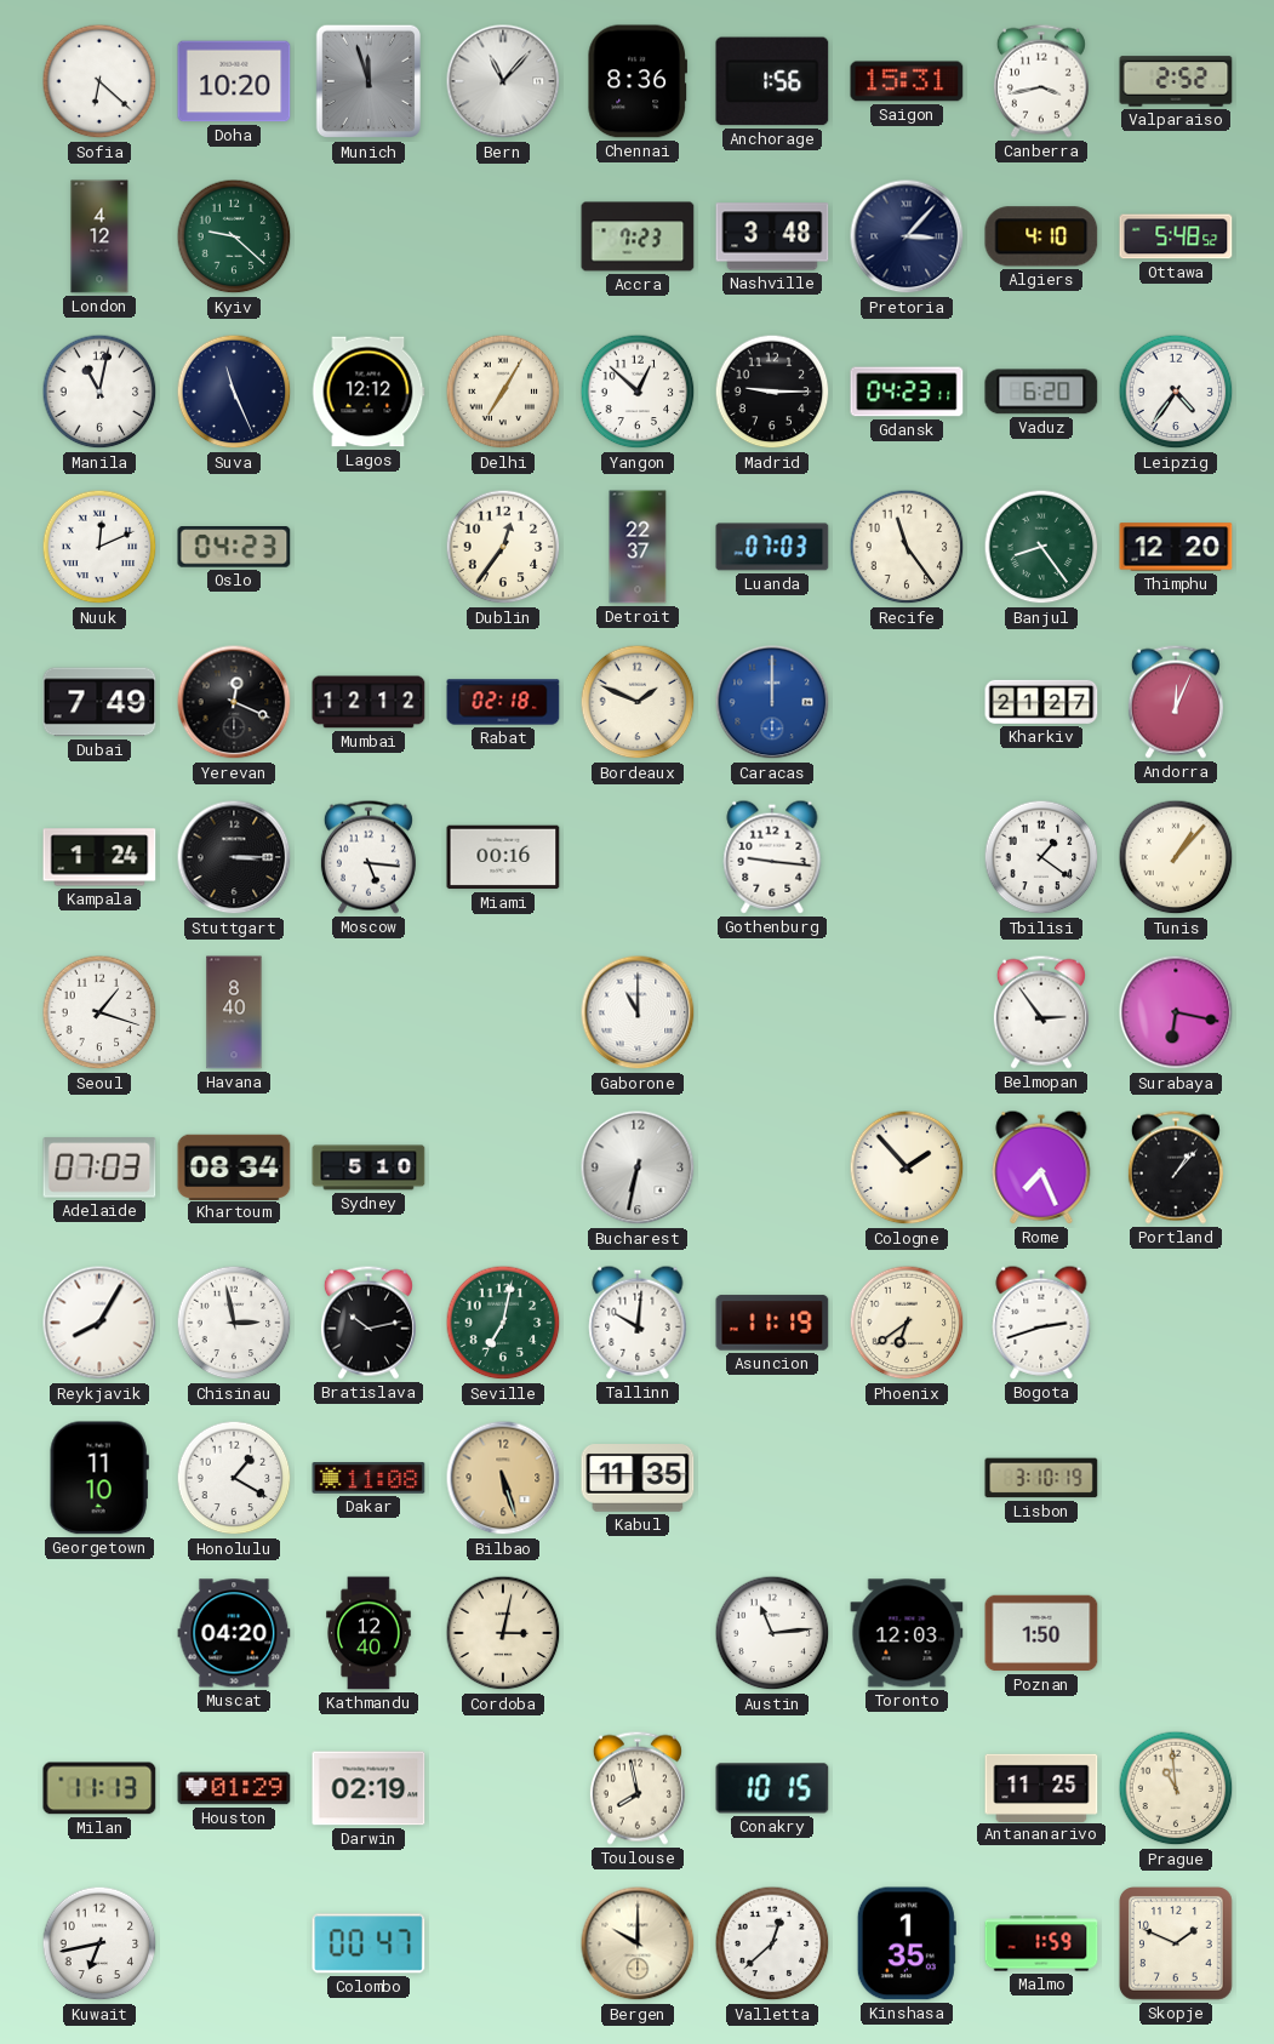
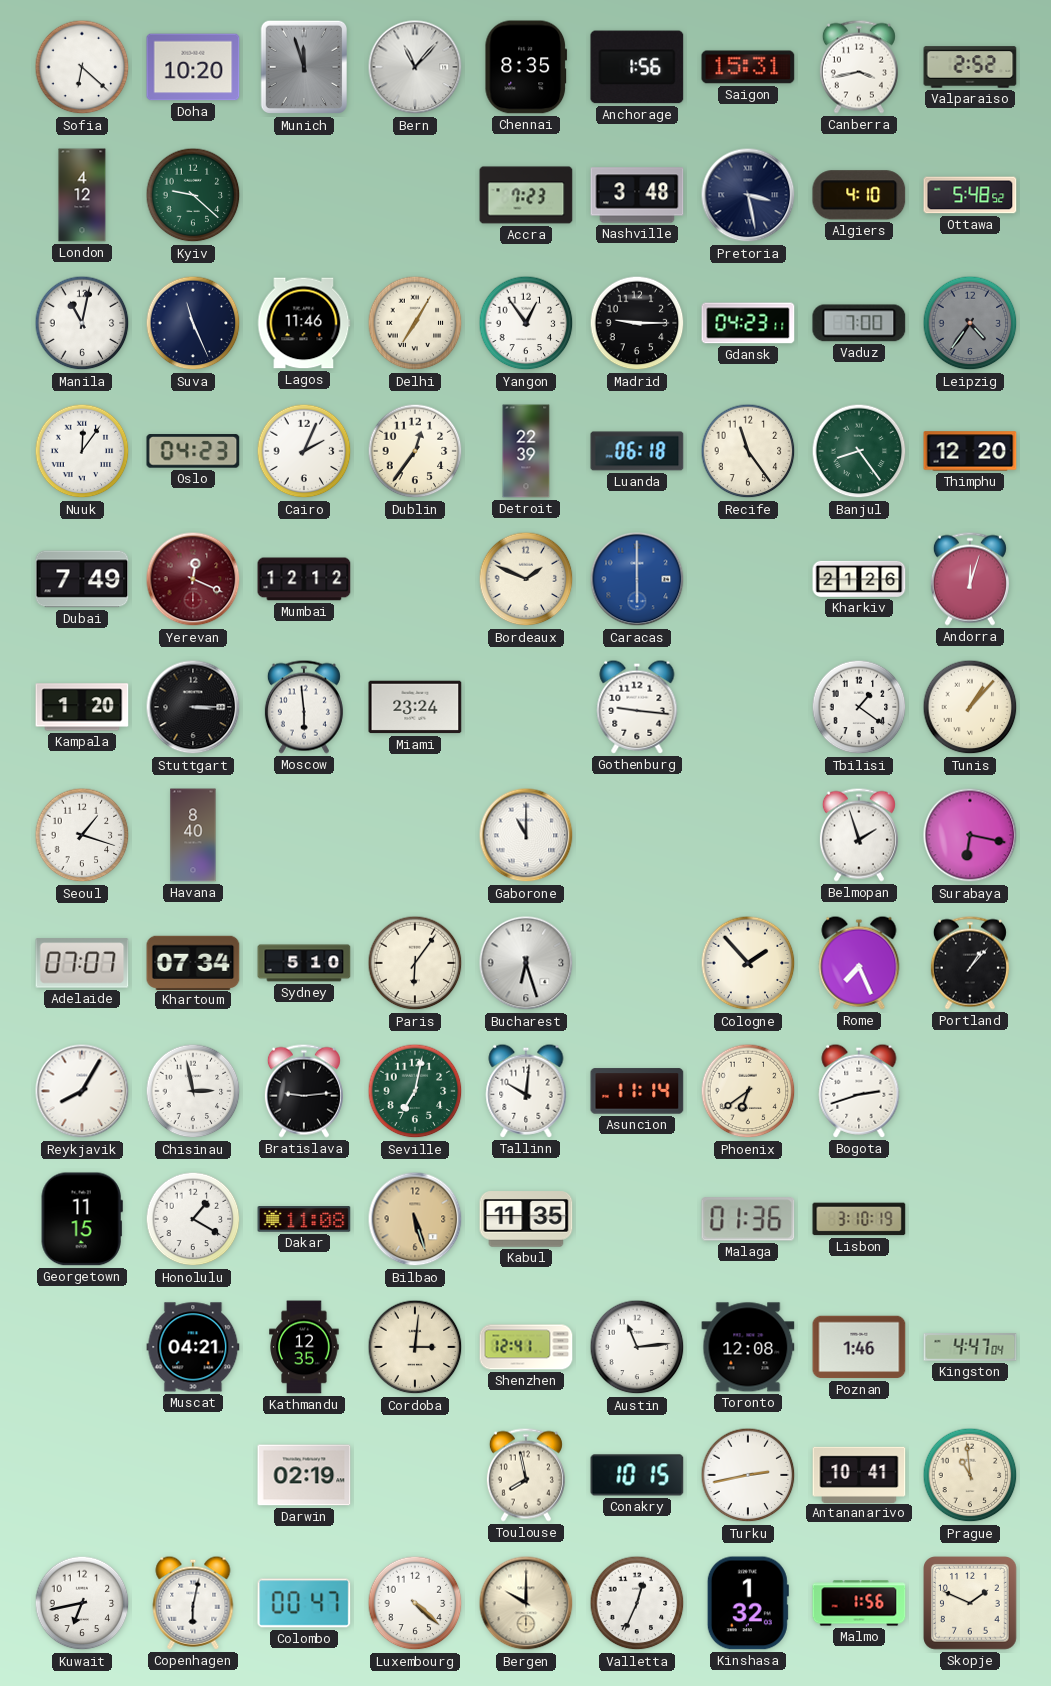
Chennai: 8:36 -> 8:35
Pretoria: 3:07 -> 3:28
Lagos: 12:12 -> 11:46
Yangon: 12:52 -> 12:54
Vaduz: 6:20 -> 7:00
Leipzig dial: white -> grey
Nuuk: 12:11 -> 12:06
Cairo: none -> 2:04
Detroit: 22:37 -> 22:39
Luanda: 07:03 -> 06:18
Yerevan dial: black -> burgundy
Rabat: 02:18 -> none
Caracas: 12:00 -> 6:00
Kharkiv: 21:27 -> 21:26
Andorra: 12:04 -> 12:03
Kampala: 1:24 -> 1:20
Moscow: 5:16 -> 5:59
Miami: 00:16 -> 23:24
Belmopan: 2:54 -> 1:57
Adelaide: 07:03 -> 07:07
Khartoum: 08:34 -> 07:34
Paris: none -> 6:06
Bucharest: 6:32 -> 6:27
Bratislava: 10:13 -> 9:14
Asuncion: 11:19 -> 11:14
Georgetown: 11:10 -> 11:15
Malaga: none -> 01:36
Muscat: 04:20 -> 04:21
Kathmandu: 12:40 -> 12:35
Cordoba: 3:02 -> 3:01
Shenzhen: none -> 12:41
Toronto: 12:03 -> 12:08
Poznan: 1:50 -> 1:46
Kingston: none -> 4:47
Milan: 11:13 -> none
Houston: 01:29 -> none
Turku: none -> 2:43
Antananarivo: 11:25 -> 10:41
Copenhagen: none -> 6:02
Luxembourg: none -> 4:22
Valletta: 12:38 -> 12:34
Kinshasa: 1:35 -> 1:32
Malmo: 1:59 -> 1:56
